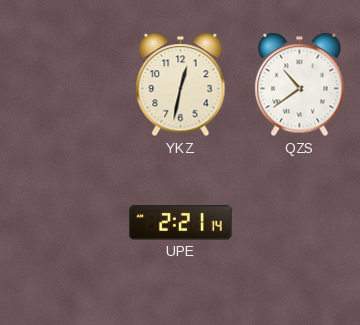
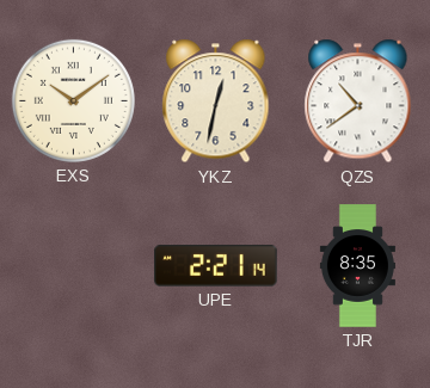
EXS: none -> 10:09
TJR: none -> 8:35
